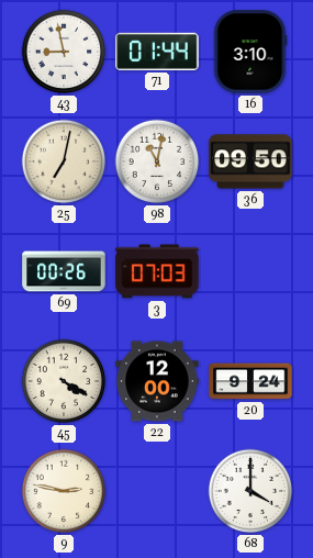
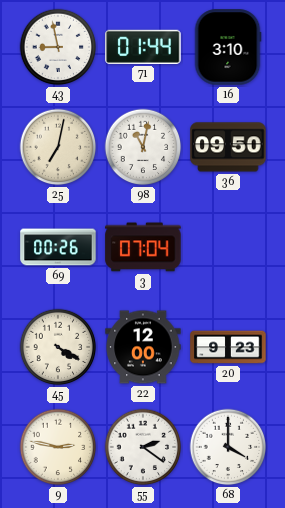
3: 07:03 -> 07:04
20: 9:24 -> 9:23
55: none -> 2:21
